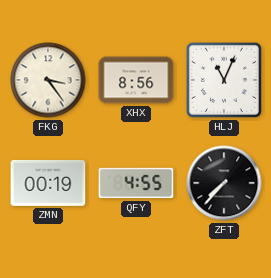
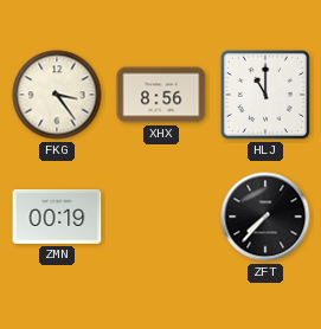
HLJ: 11:04 -> 11:00
QFY: 4:55 -> none
